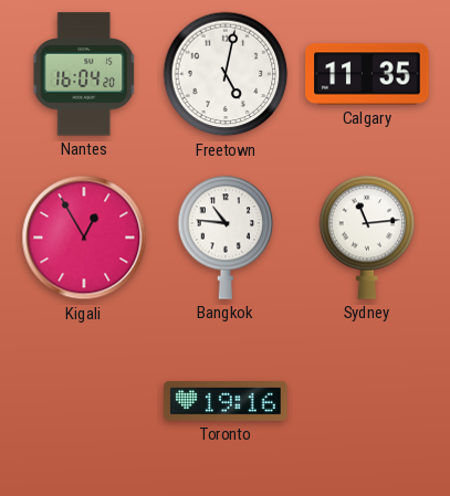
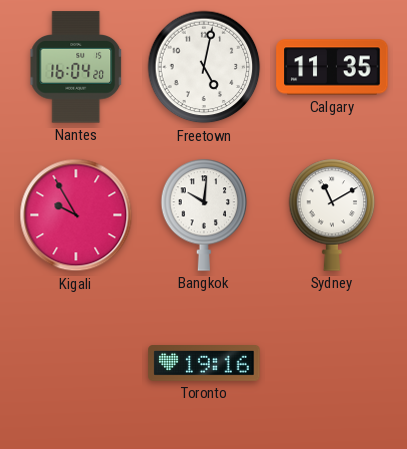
Kigali: 12:55 -> 9:55
Bangkok: 10:46 -> 10:01
Sydney: 11:14 -> 11:10
